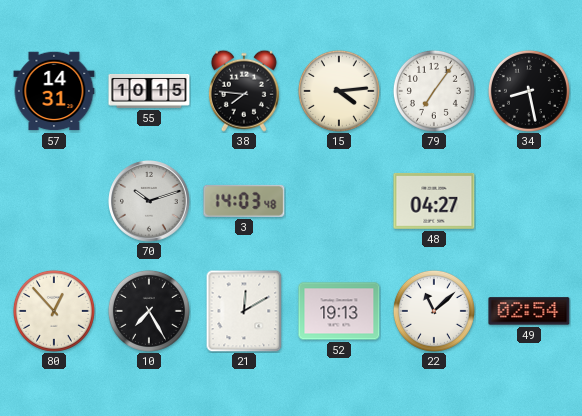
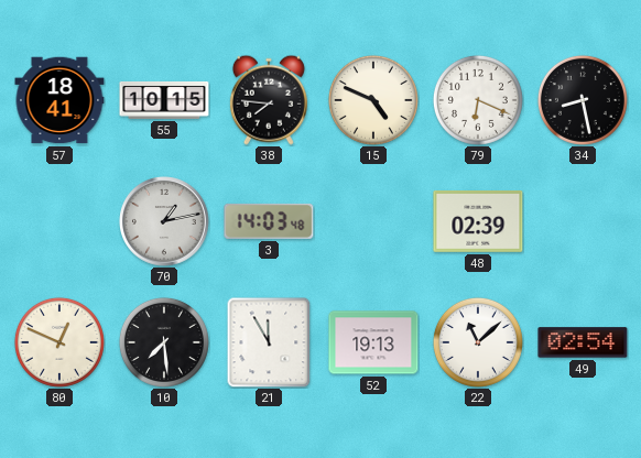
57: 14:31 -> 18:41
15: 4:14 -> 4:49
79: 7:06 -> 6:19
70: 10:12 -> 1:13
48: 04:27 -> 02:39
80: 12:53 -> 12:49
10: 7:25 -> 7:29
21: 12:10 -> 11:55
